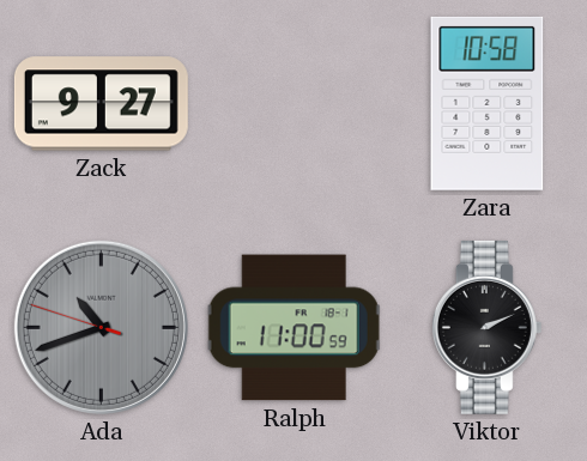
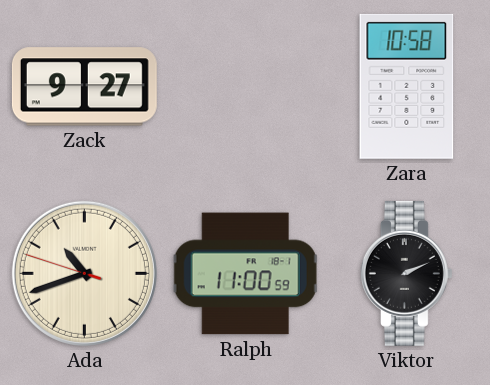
Ada dial: grey -> cream
